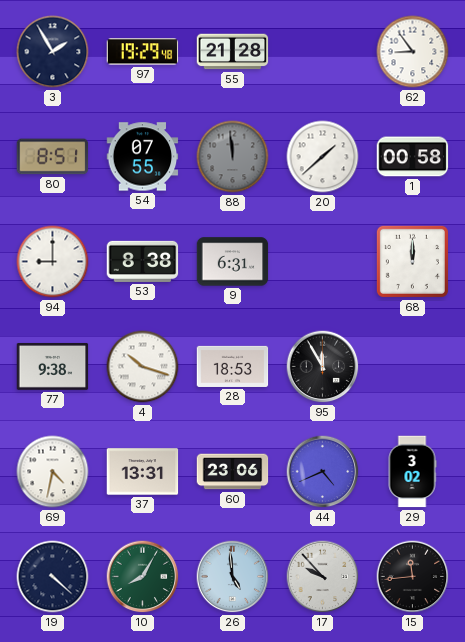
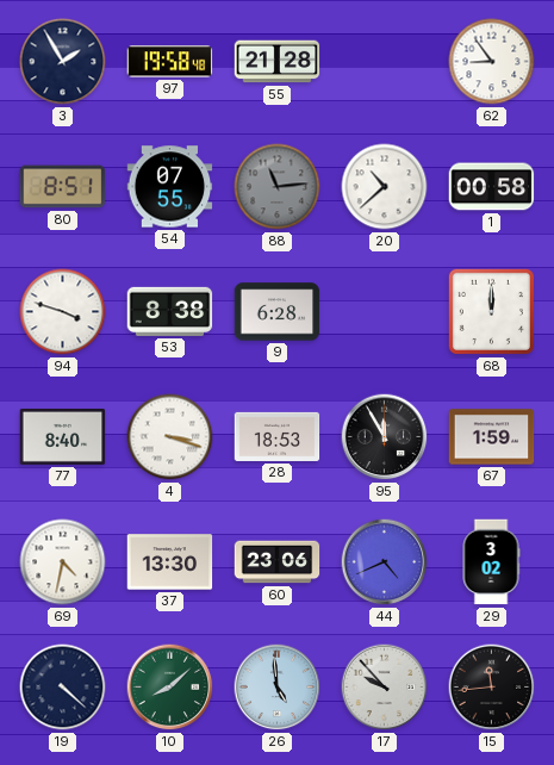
97: 19:29 -> 19:58
88: 11:59 -> 11:14
20: 1:38 -> 10:38
94: 9:00 -> 3:48
9: 6:31 -> 6:28
77: 9:38 -> 8:40
4: 10:18 -> 3:18
67: none -> 1:59
37: 13:31 -> 13:30
10: 8:05 -> 8:08
